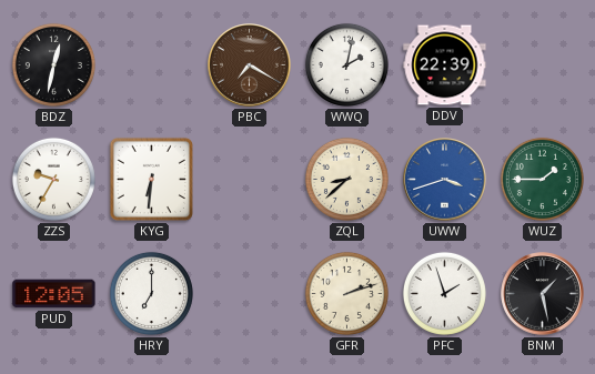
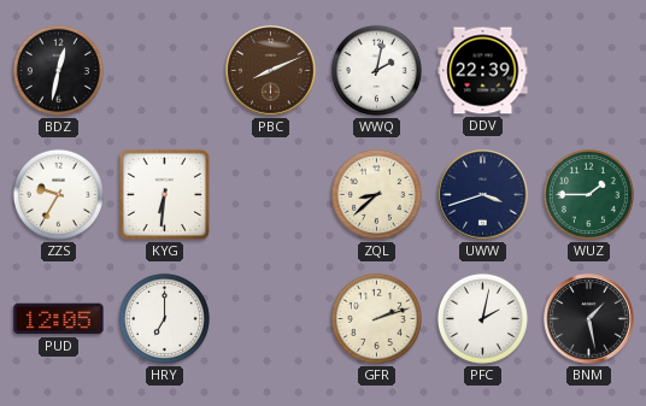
PBC: 7:20 -> 8:11
UWW dial: blue -> navy
PFC: 1:57 -> 2:02
